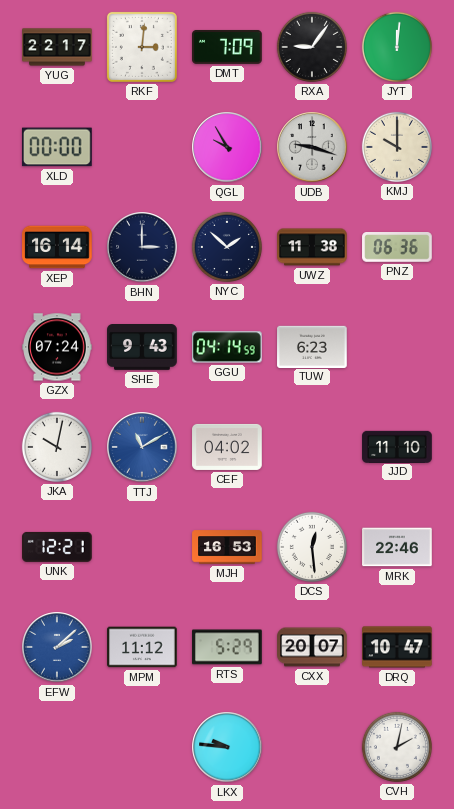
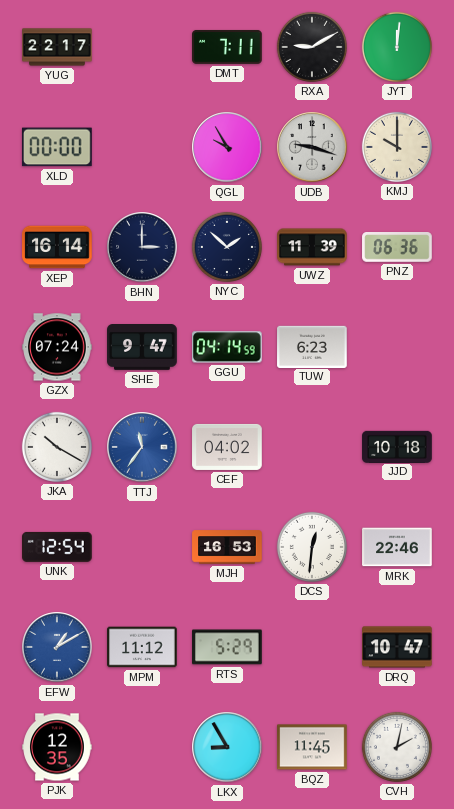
RKF: 3:01 -> none
DMT: 7:09 -> 7:11
RXA: 9:06 -> 9:10
UWZ: 11:38 -> 11:39
SHE: 9:43 -> 9:47
JKA: 10:02 -> 10:20
TTJ: 11:10 -> 11:36
JJD: 11:10 -> 10:18
UNK: 12:21 -> 12:54
DCS: 12:29 -> 12:31
EFW: 2:08 -> 1:10
CXX: 20:07 -> none
PJK: none -> 12:35
LKX: 9:46 -> 8:55
BQZ: none -> 11:45
